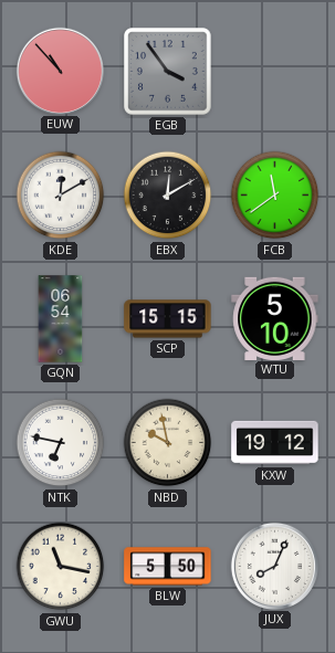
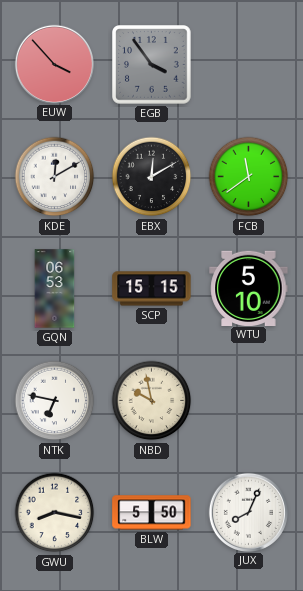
EUW: 10:53 -> 3:53
GQN: 06:54 -> 06:53
KXW: 19:12 -> none
GWU: 11:17 -> 8:17
